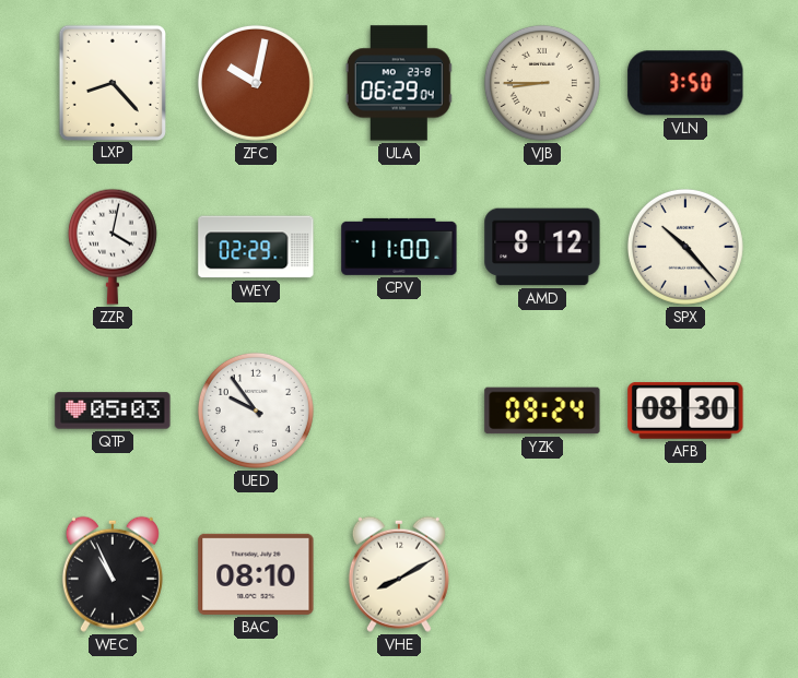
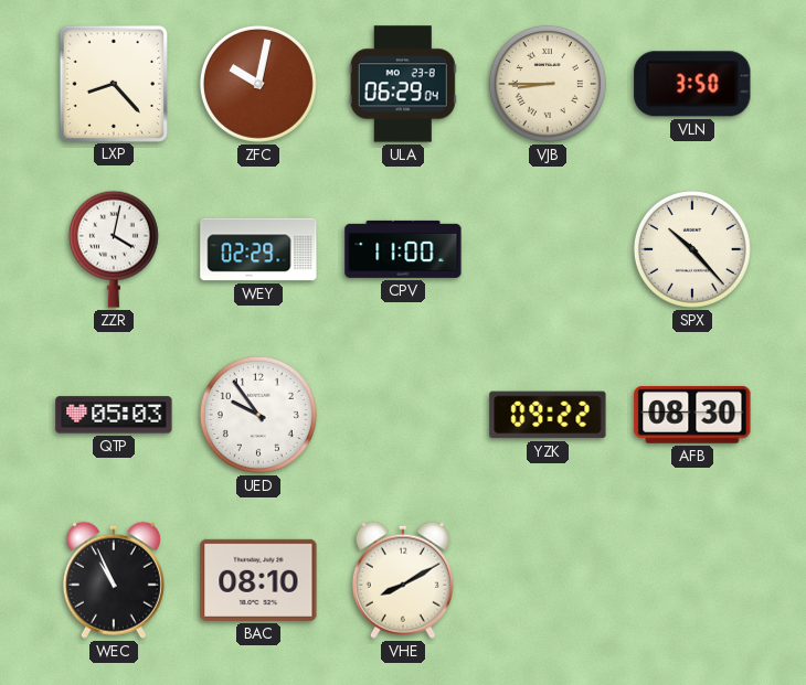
AMD: 8:12 -> none
YZK: 09:24 -> 09:22
